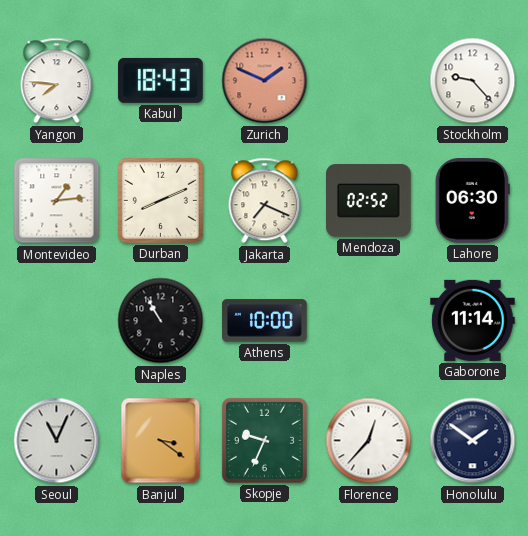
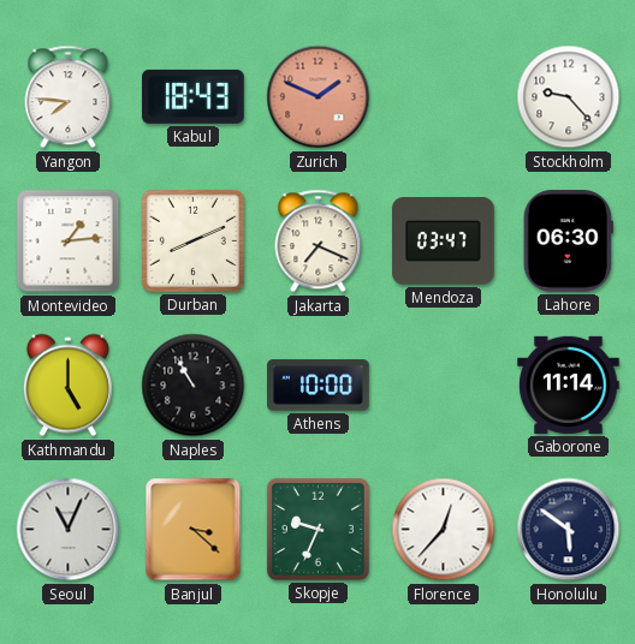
Mendoza: 02:52 -> 03:47
Kathmandu: none -> 5:00
Banjul: 3:21 -> 3:22
Honolulu: 1:51 -> 5:51
